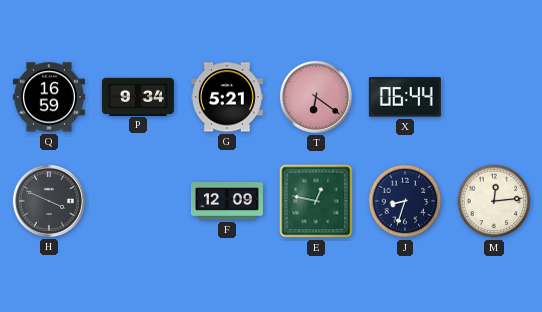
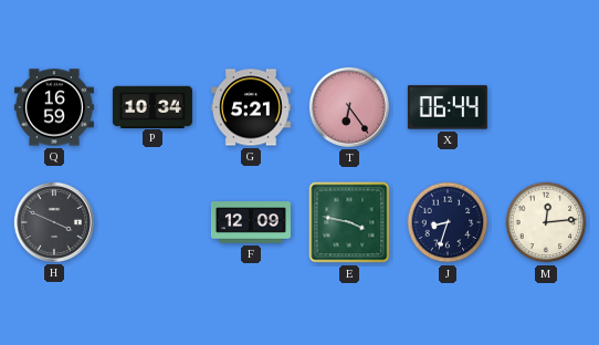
P: 9:34 -> 10:34
T: 6:21 -> 6:24
E: 12:47 -> 3:47
